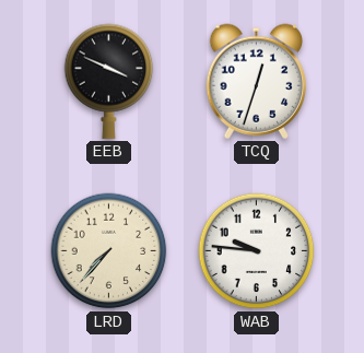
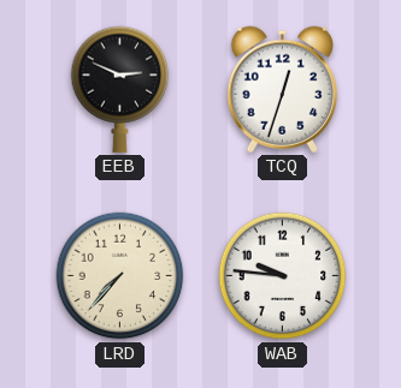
EEB: 3:49 -> 2:49
